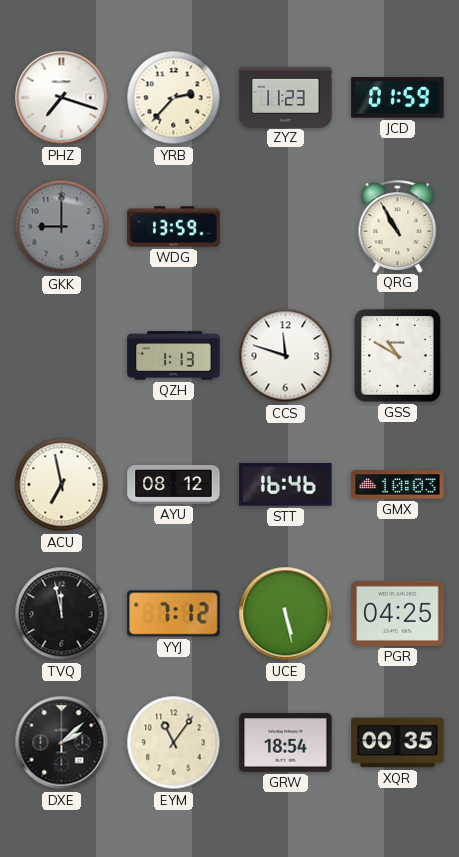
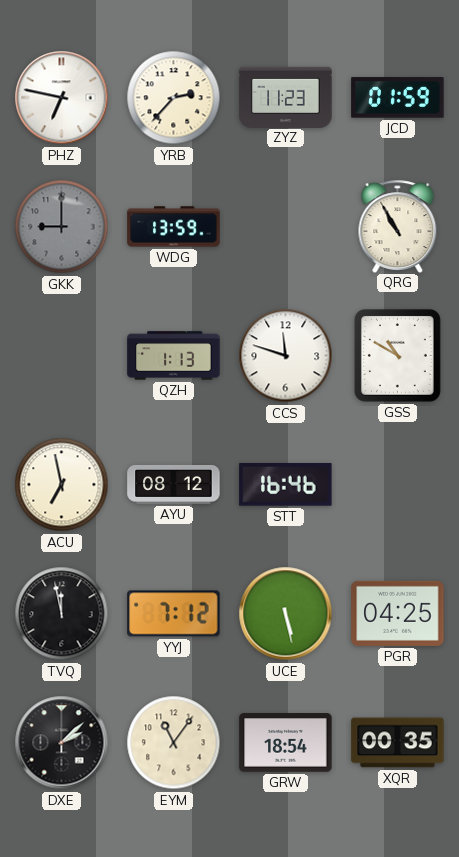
PHZ: 7:18 -> 6:47
GMX: 10:03 -> none
